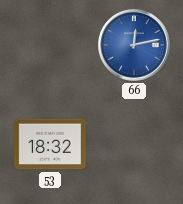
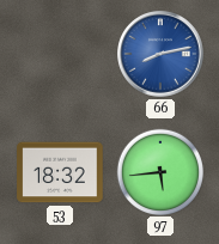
66: 12:13 -> 8:13
97: none -> 5:44
